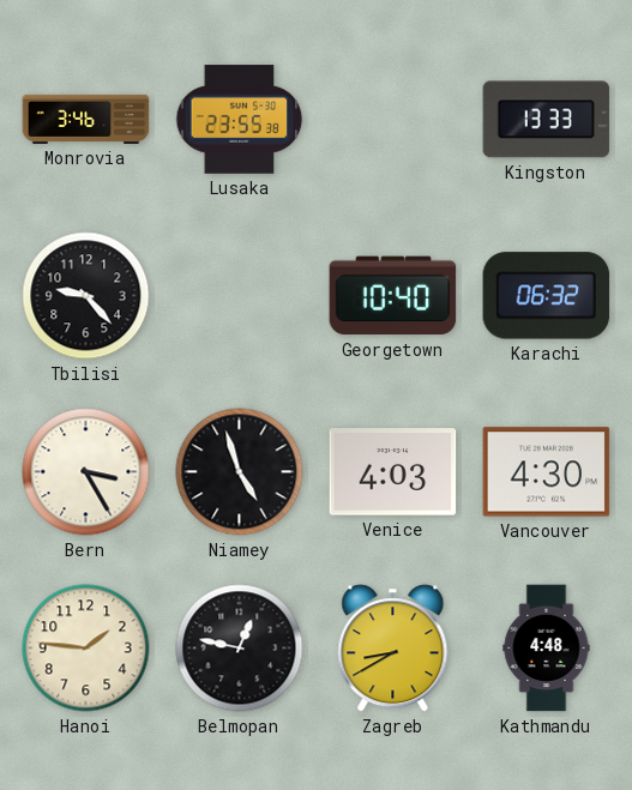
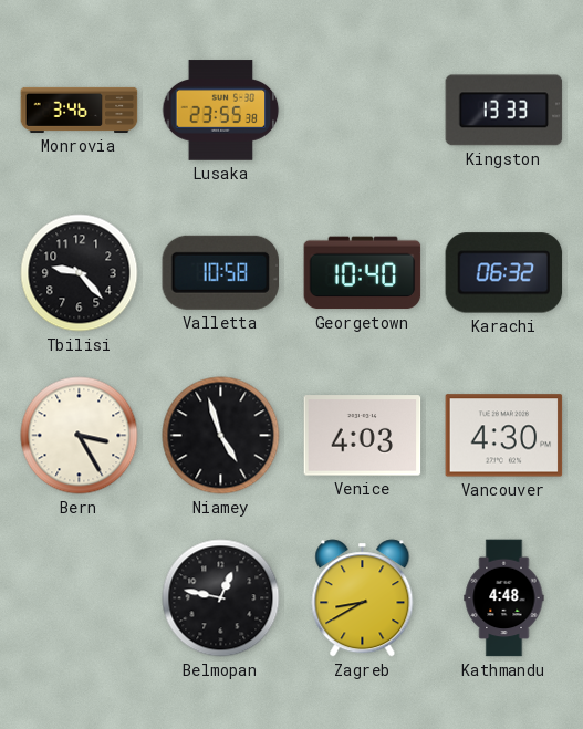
Valletta: none -> 10:58
Hanoi: 1:46 -> none
